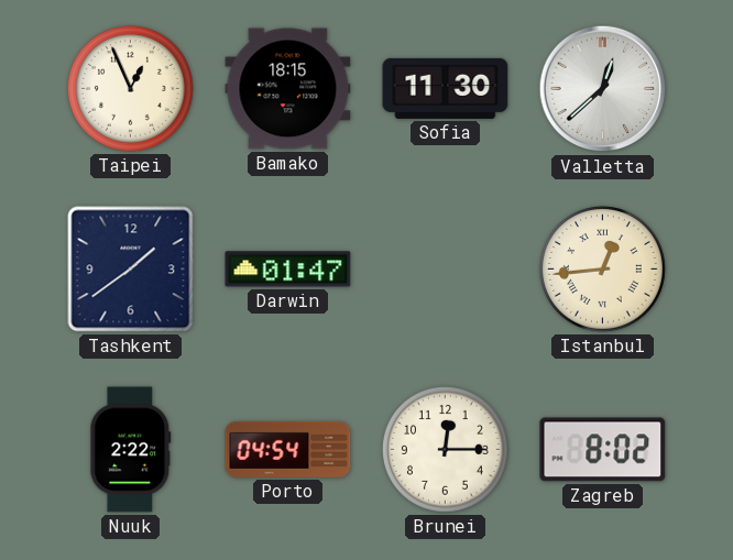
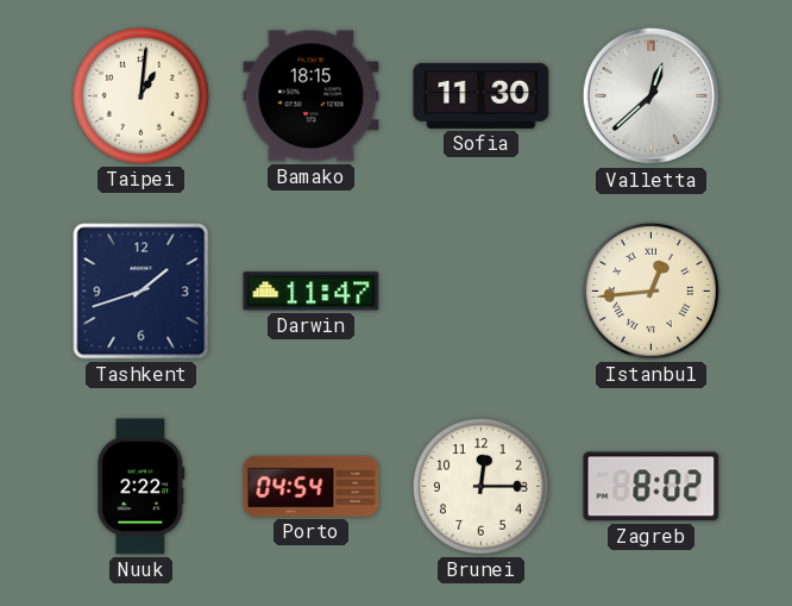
Taipei: 12:56 -> 1:01
Tashkent: 1:39 -> 1:42
Darwin: 01:47 -> 11:47
